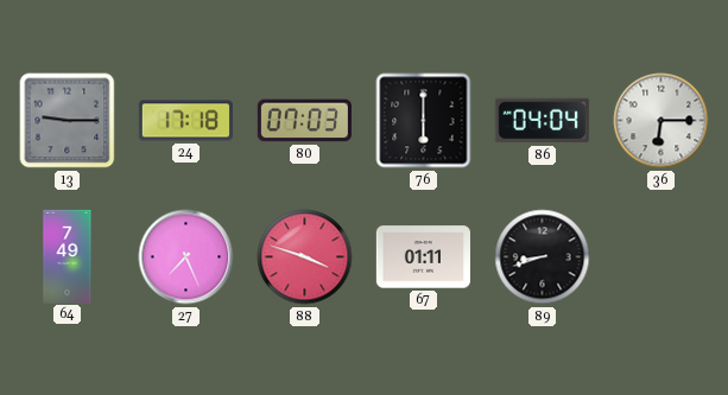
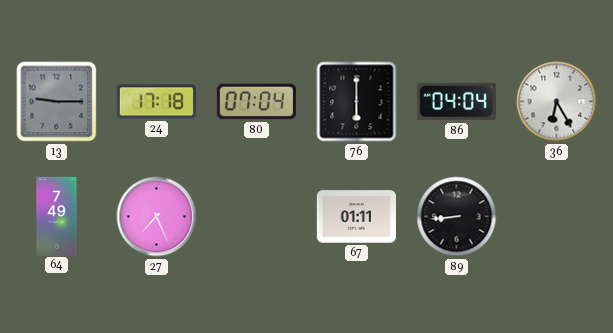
80: 07:03 -> 07:04
36: 6:15 -> 6:25
88: 3:48 -> none
89: 8:42 -> 8:44
